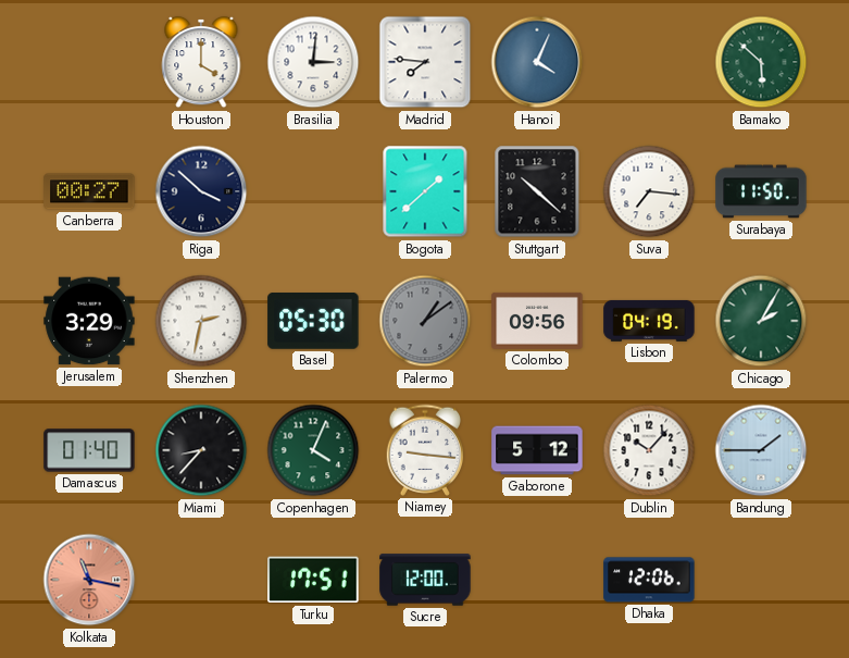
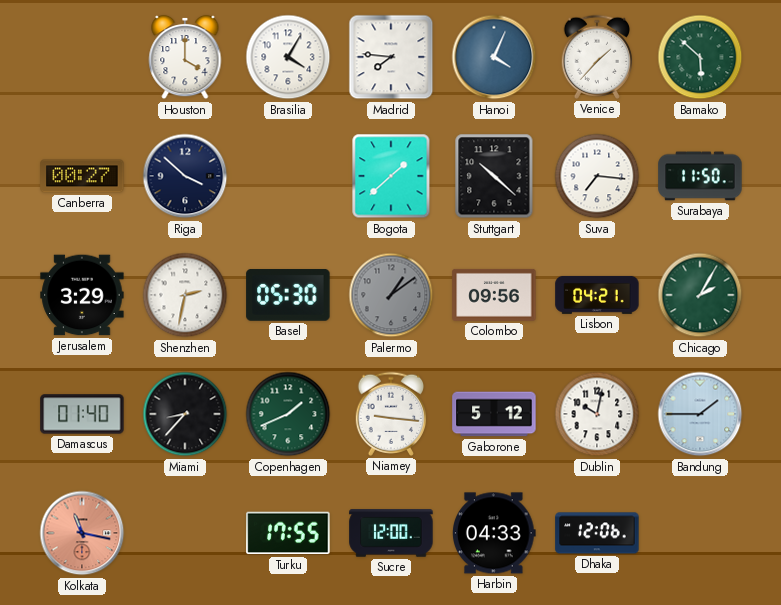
Brasilia: 3:01 -> 4:05
Venice: none -> 1:37
Lisbon: 04:19 -> 04:21
Copenhagen: 4:04 -> 1:41
Dublin: 10:07 -> 10:02
Turku: 17:51 -> 17:55
Harbin: none -> 04:33
